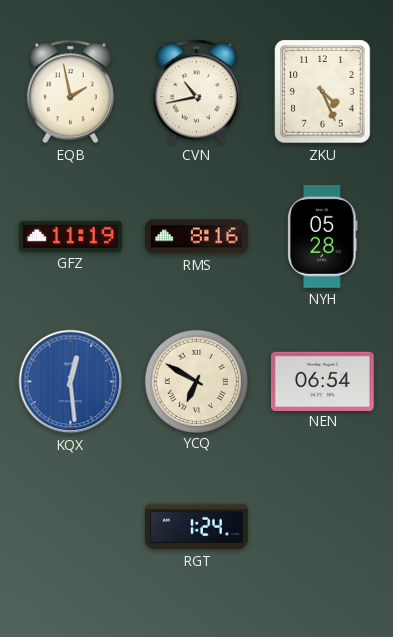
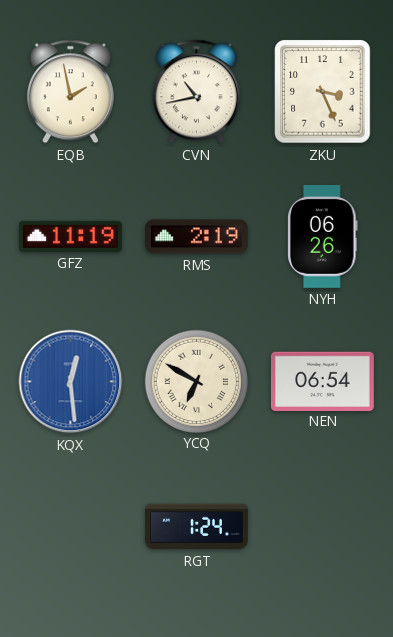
ZKU: 4:26 -> 3:26
RMS: 8:16 -> 2:19
NYH: 05:28 -> 06:26
